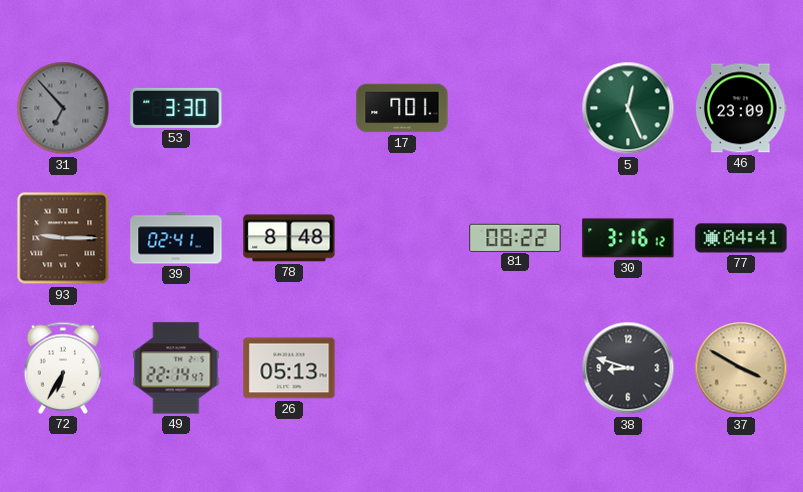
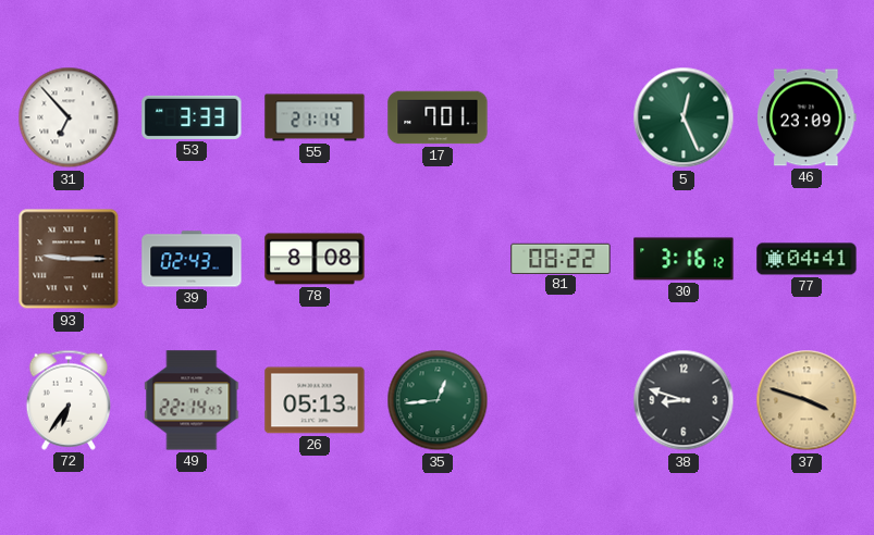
31 dial: grey -> white
53: 3:30 -> 3:33
55: none -> 21:14
39: 02:41 -> 02:43
78: 8:48 -> 8:08
72: 6:35 -> 6:36
35: none -> 12:44
37: 3:50 -> 3:48
